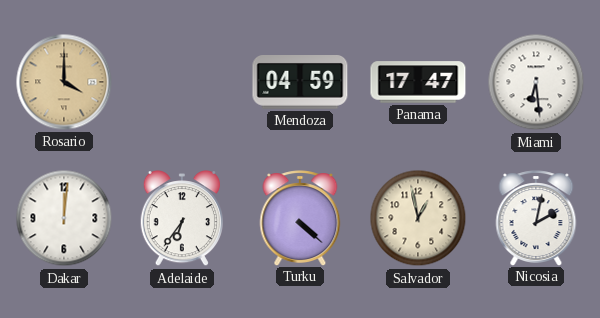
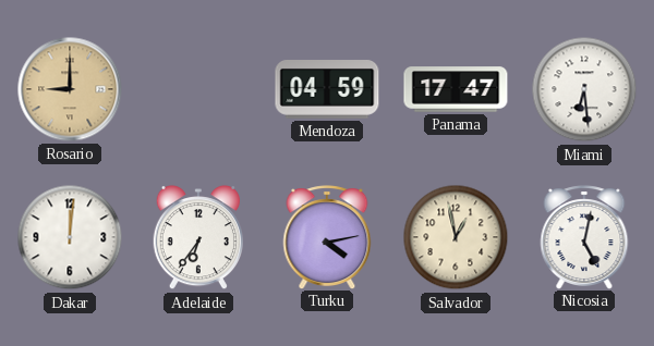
Rosario: 4:00 -> 9:00
Turku: 4:22 -> 4:13
Nicosia: 2:02 -> 5:02
